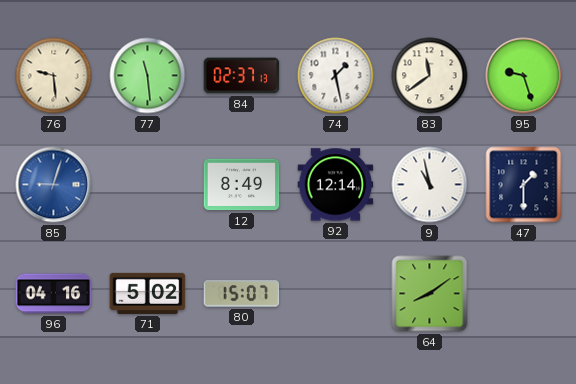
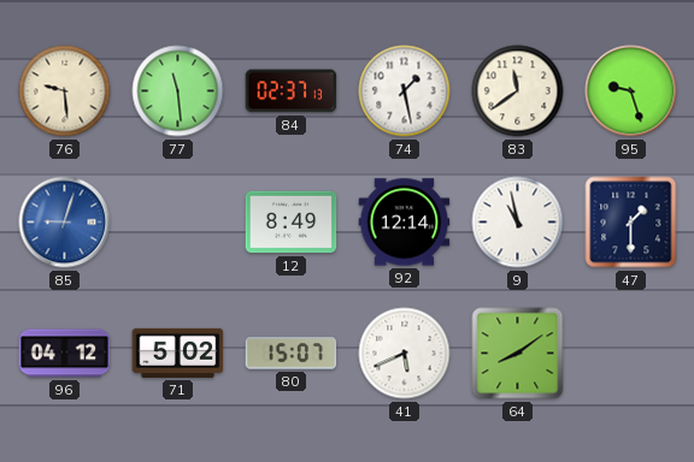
96: 04:16 -> 04:12
41: none -> 5:41
